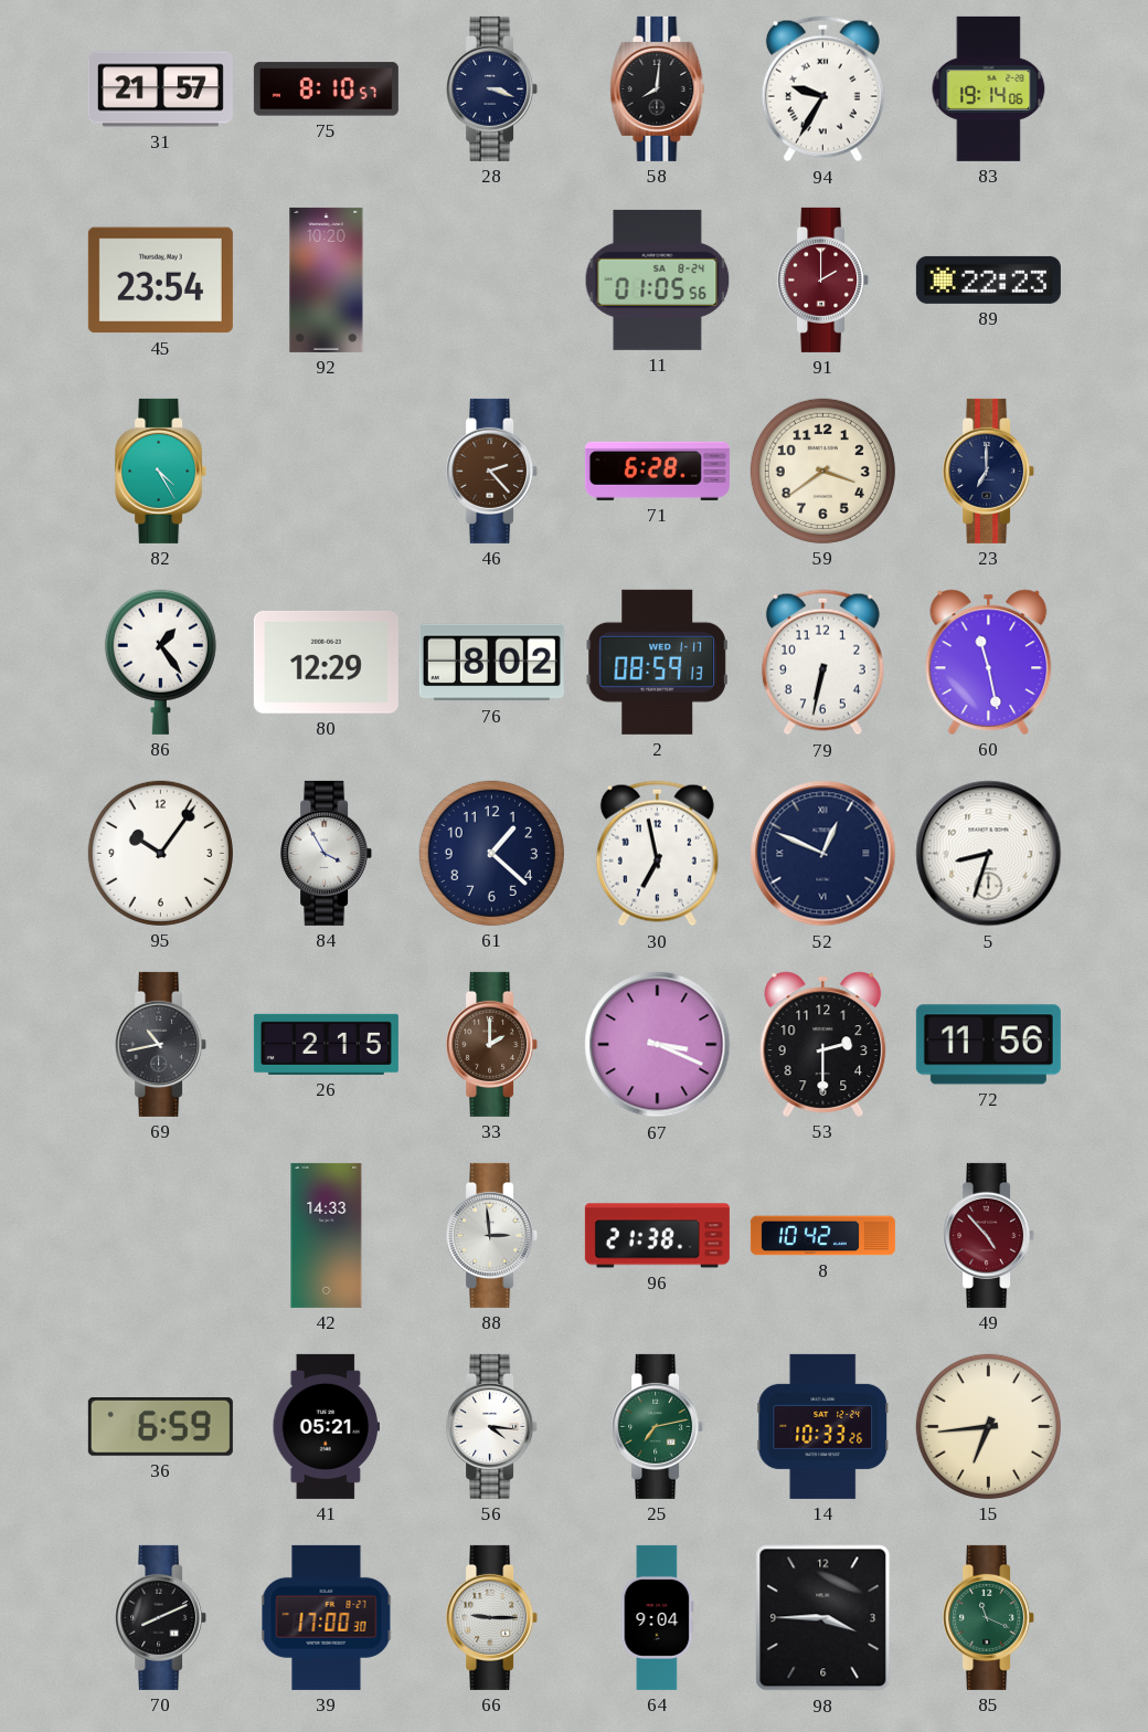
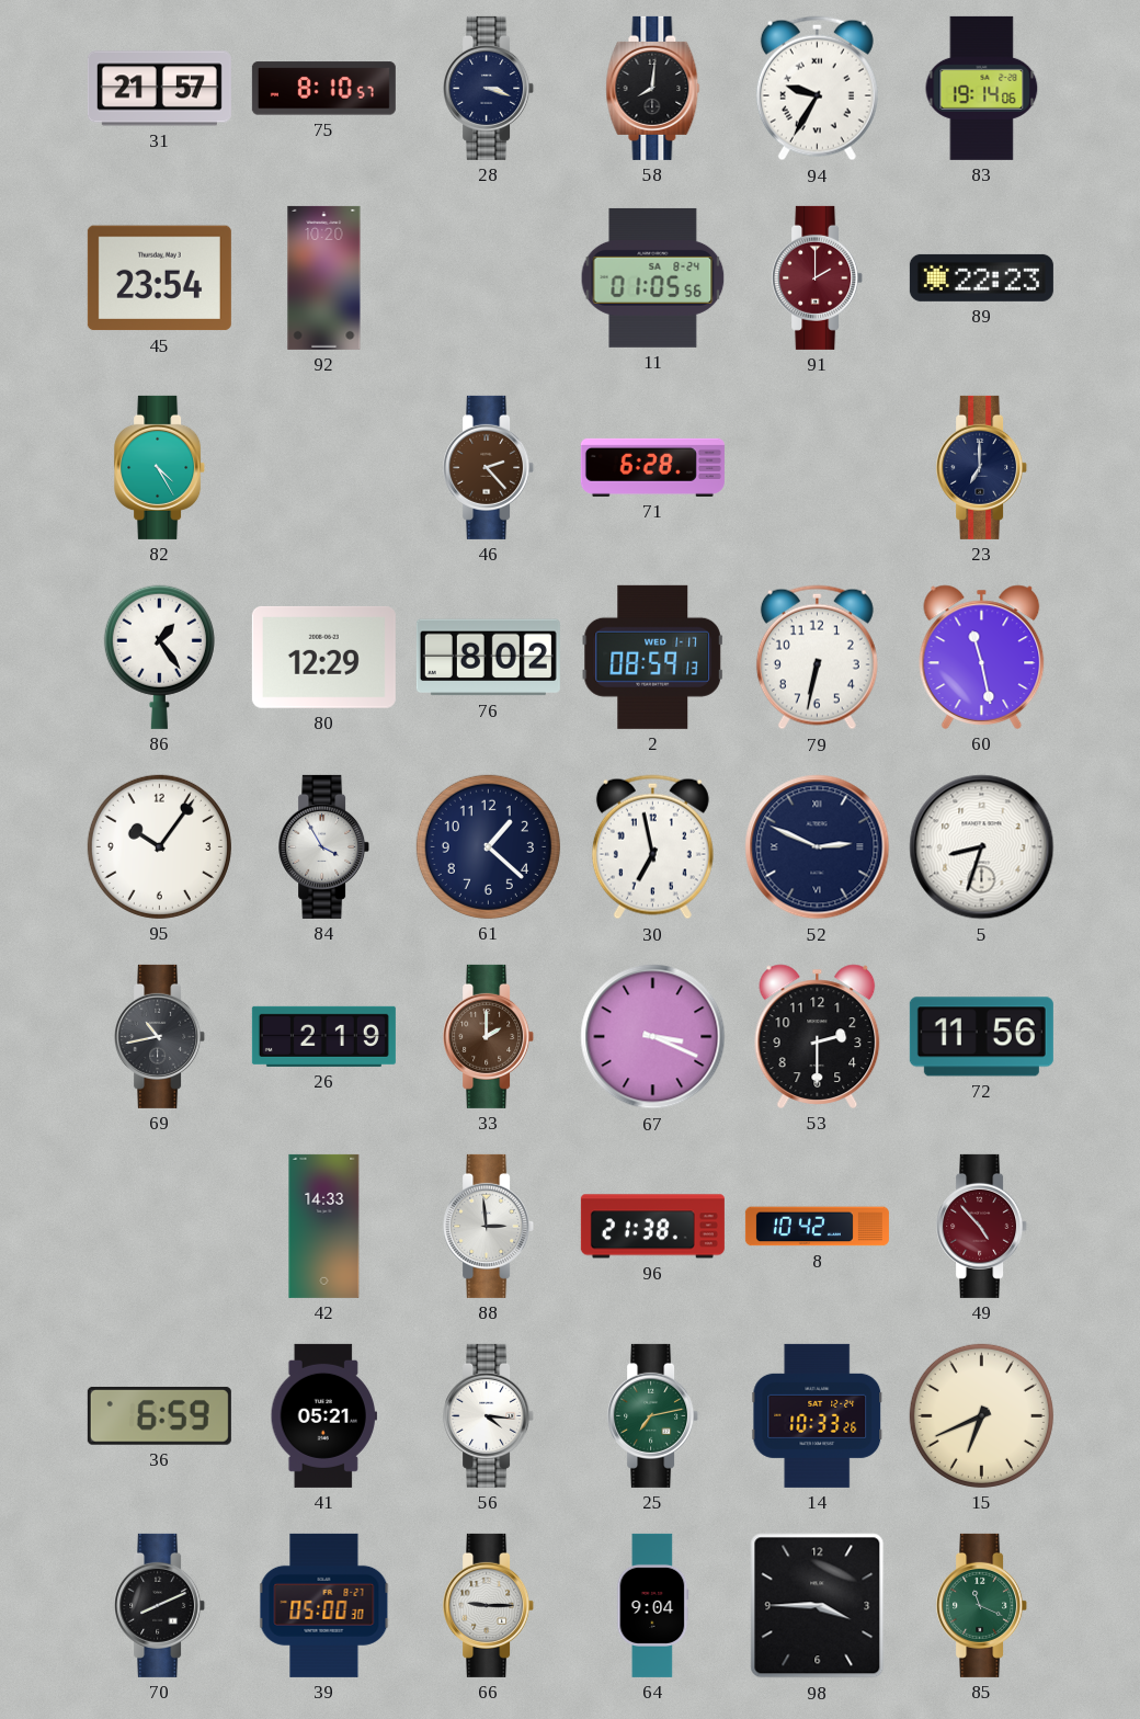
59: 3:39 -> none
52: 12:49 -> 2:49
26: 2:15 -> 2:19
15: 6:44 -> 6:41
39: 17:00 -> 05:00
